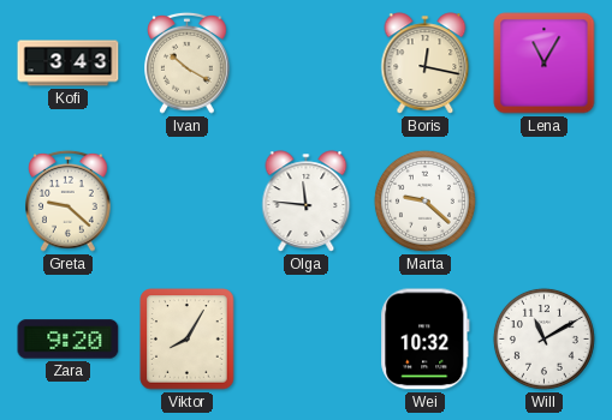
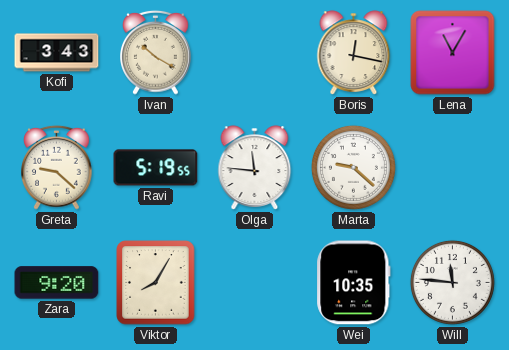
Ravi: none -> 5:19
Wei: 10:32 -> 10:35
Will: 11:10 -> 11:46
